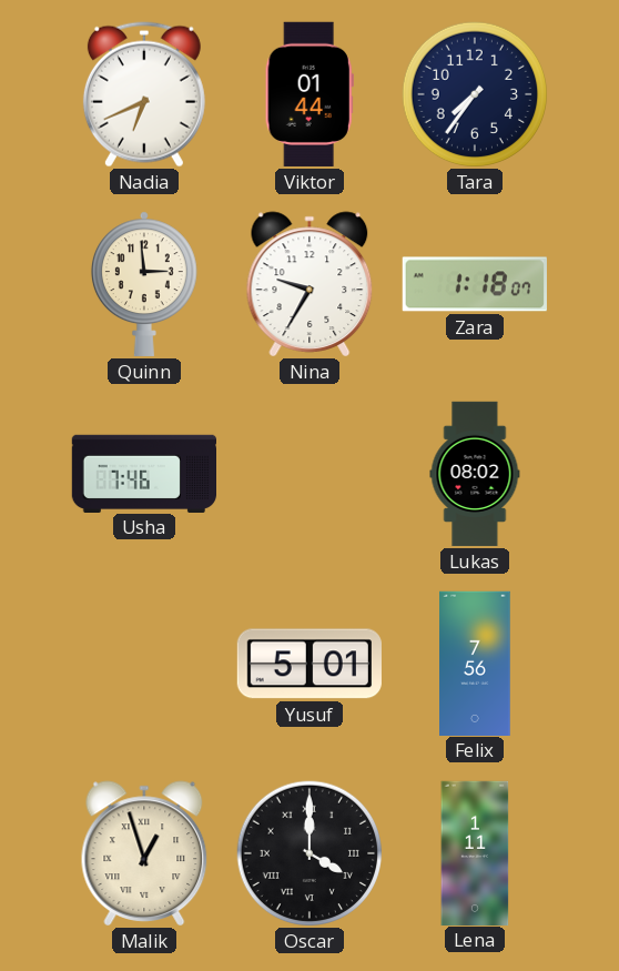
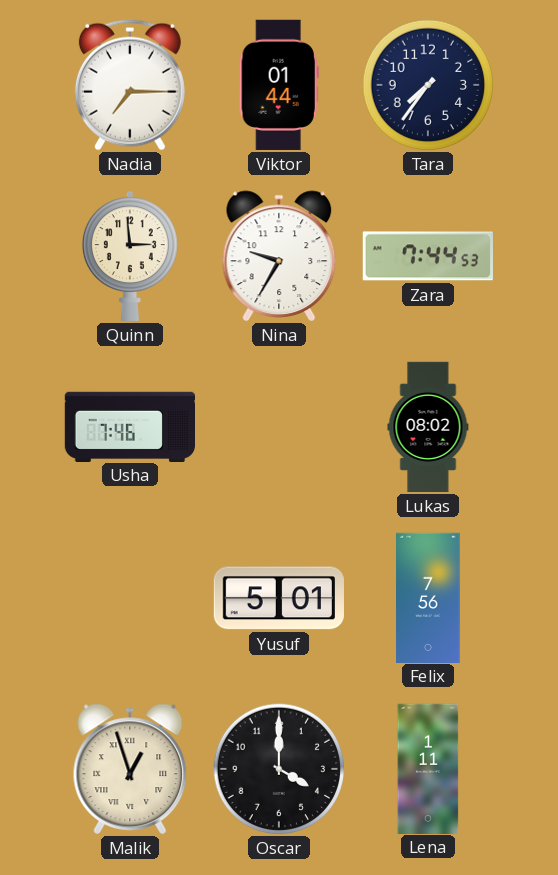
Nadia: 6:41 -> 7:15
Zara: 1:18 -> 7:44
Oscar numerals: Roman -> Arabic
